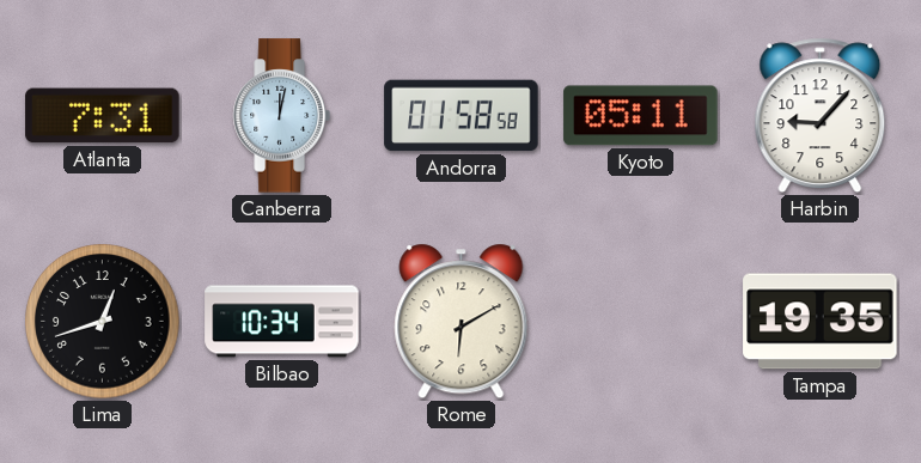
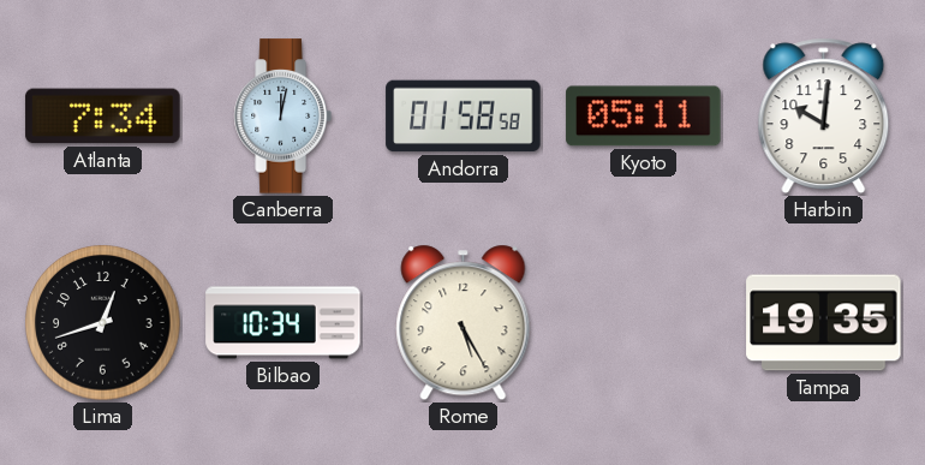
Atlanta: 7:31 -> 7:34
Harbin: 9:07 -> 10:01
Rome: 6:10 -> 5:25
